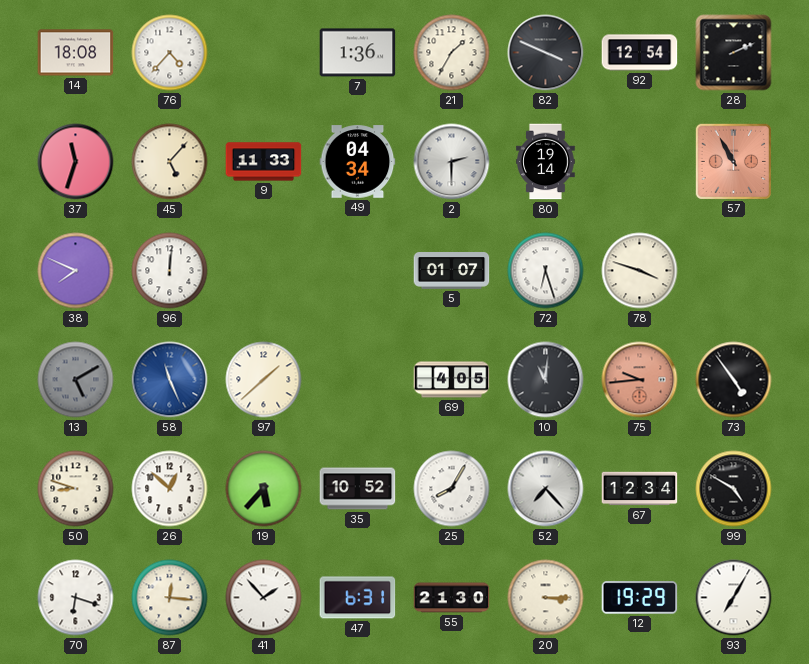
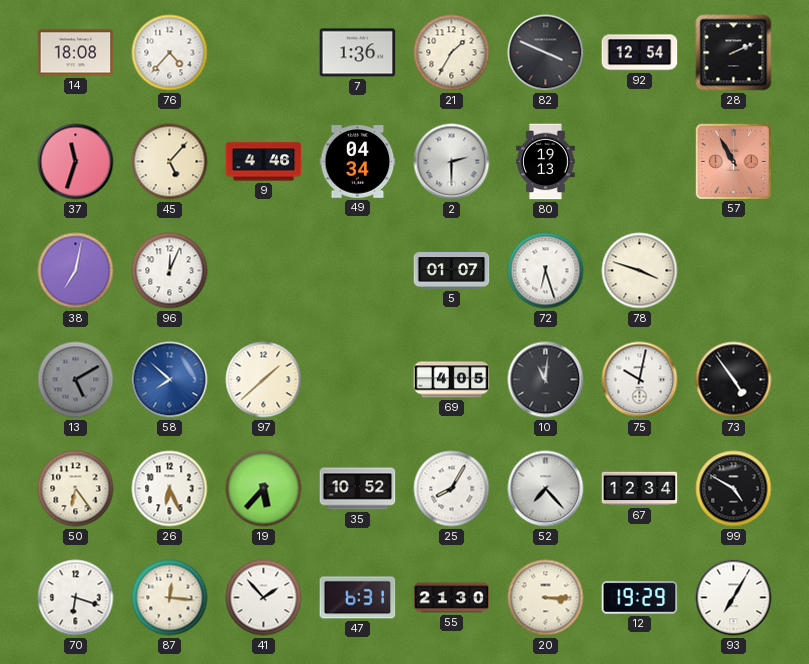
9: 11:33 -> 4:46
80: 19:14 -> 19:13
38: 7:49 -> 7:02
96: 12:01 -> 12:04
58: 11:26 -> 7:52
75: 9:44 -> 10:02
75 dial: salmon -> white
50: 8:48 -> 6:24
26: 12:52 -> 6:26
